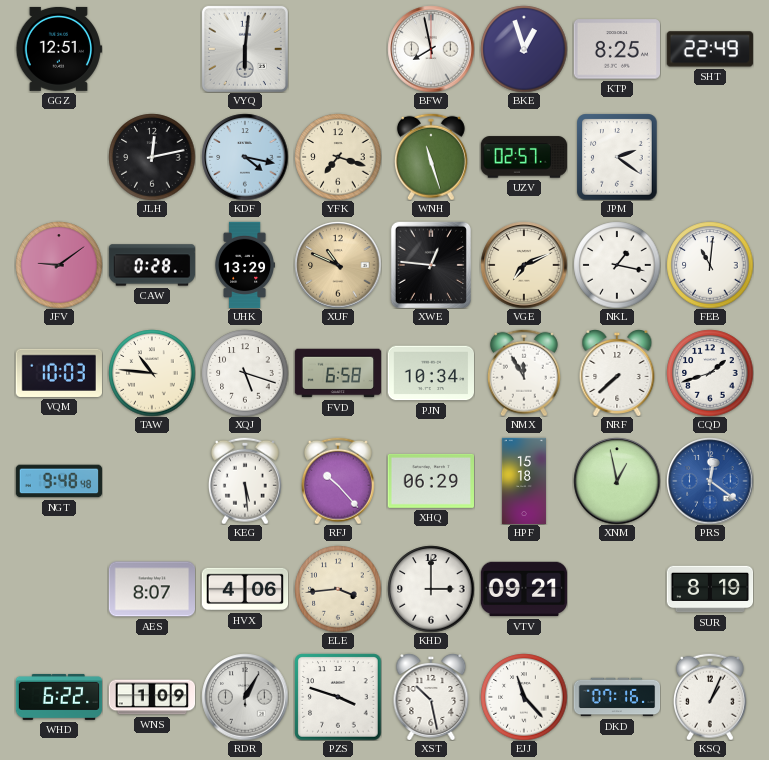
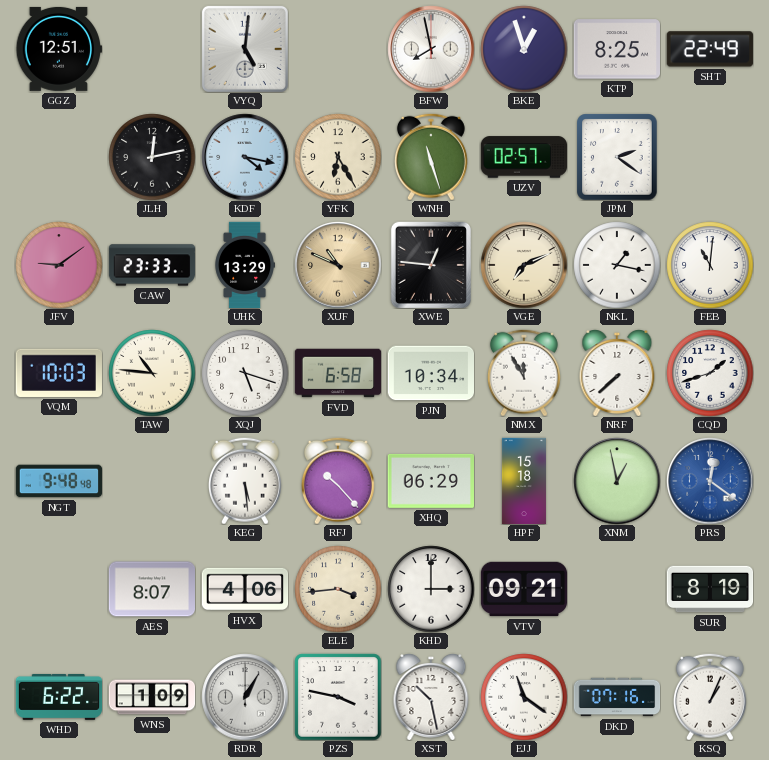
VYQ: 6:01 -> 5:01
YFK: 7:18 -> 6:25
CAW: 0:28 -> 23:33
PZS: 3:48 -> 3:47
EJJ: 11:23 -> 11:21
